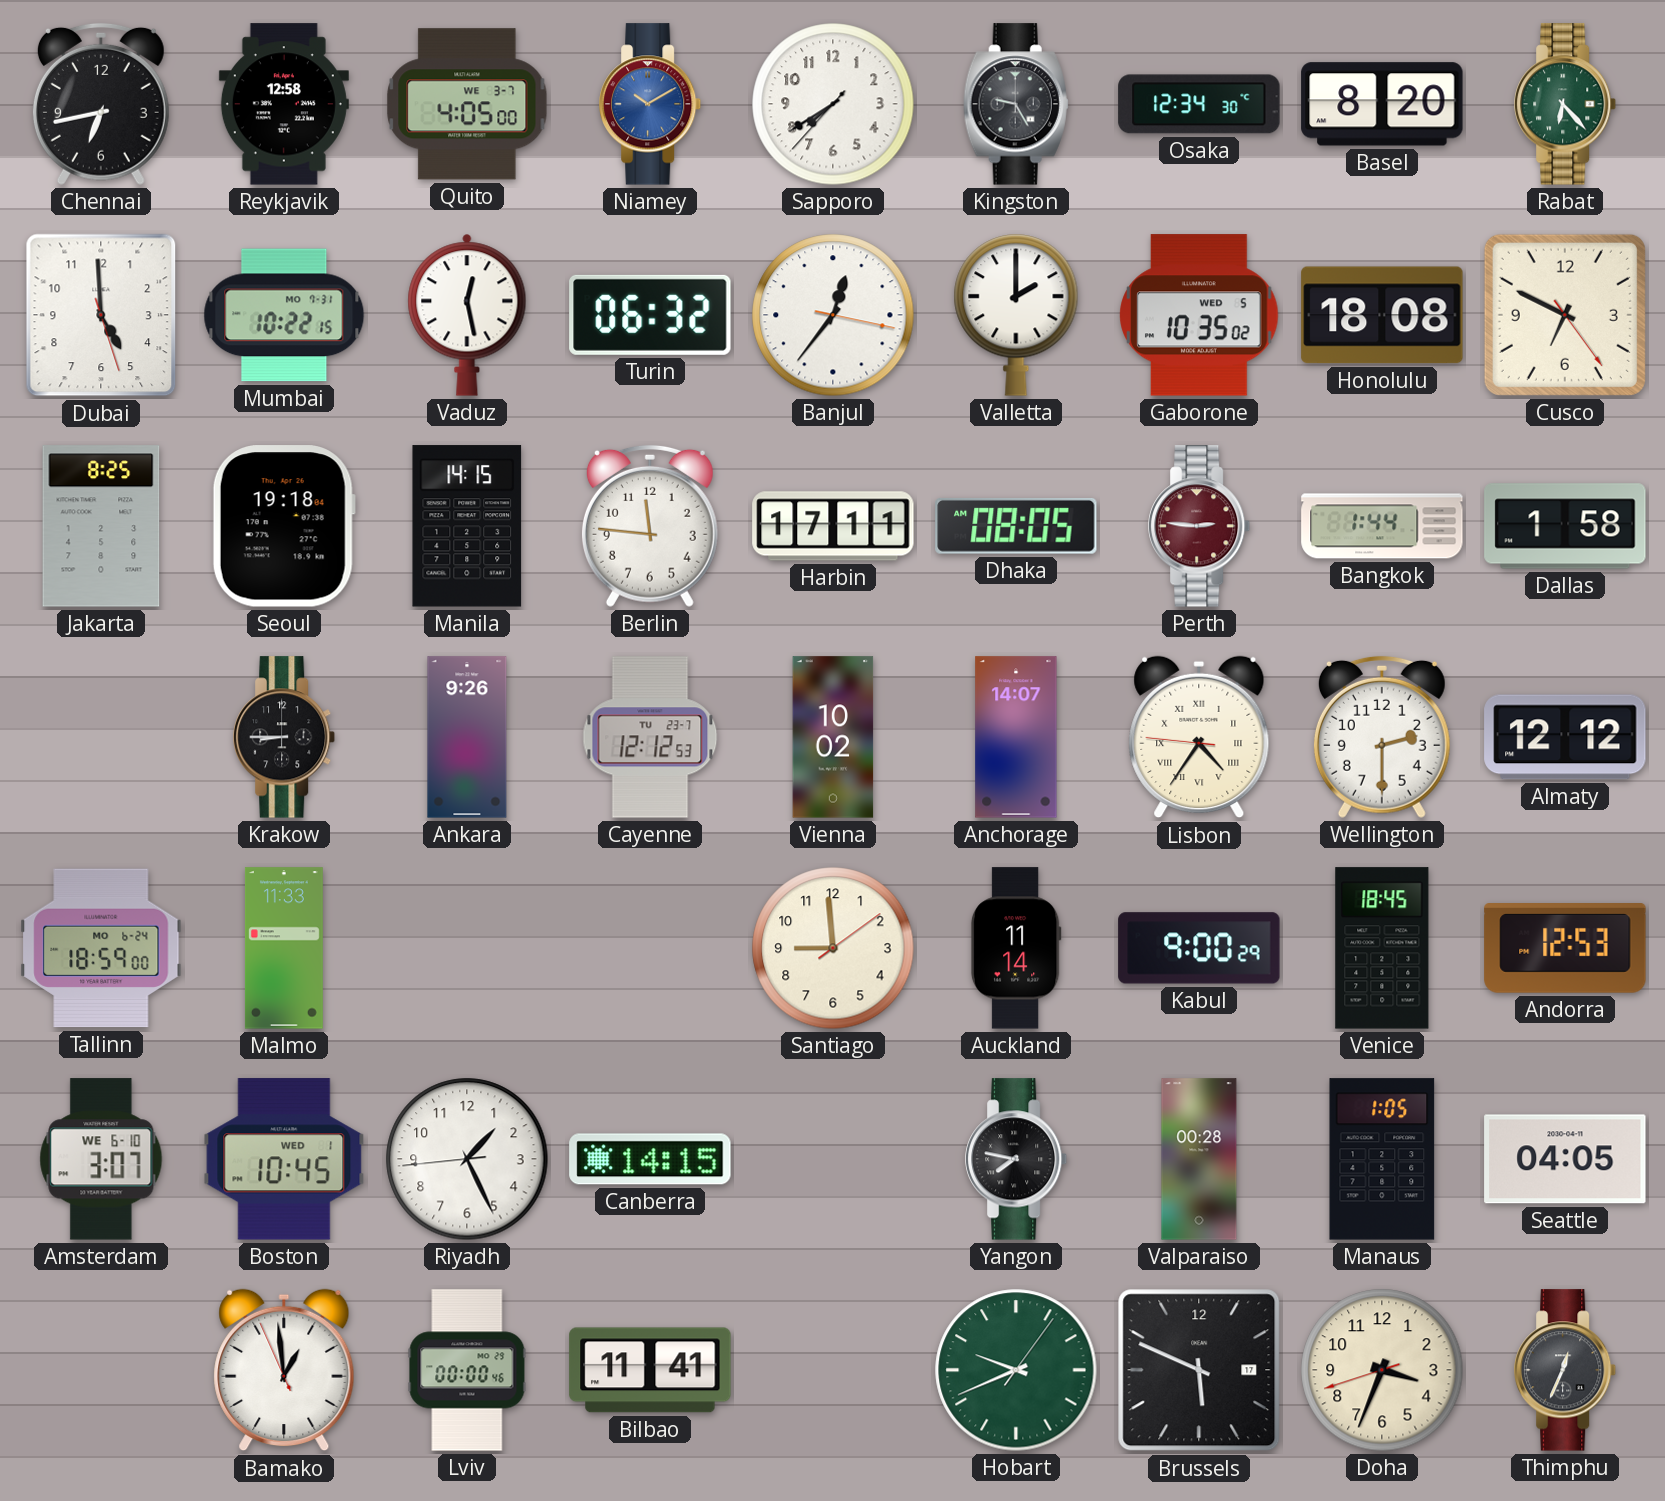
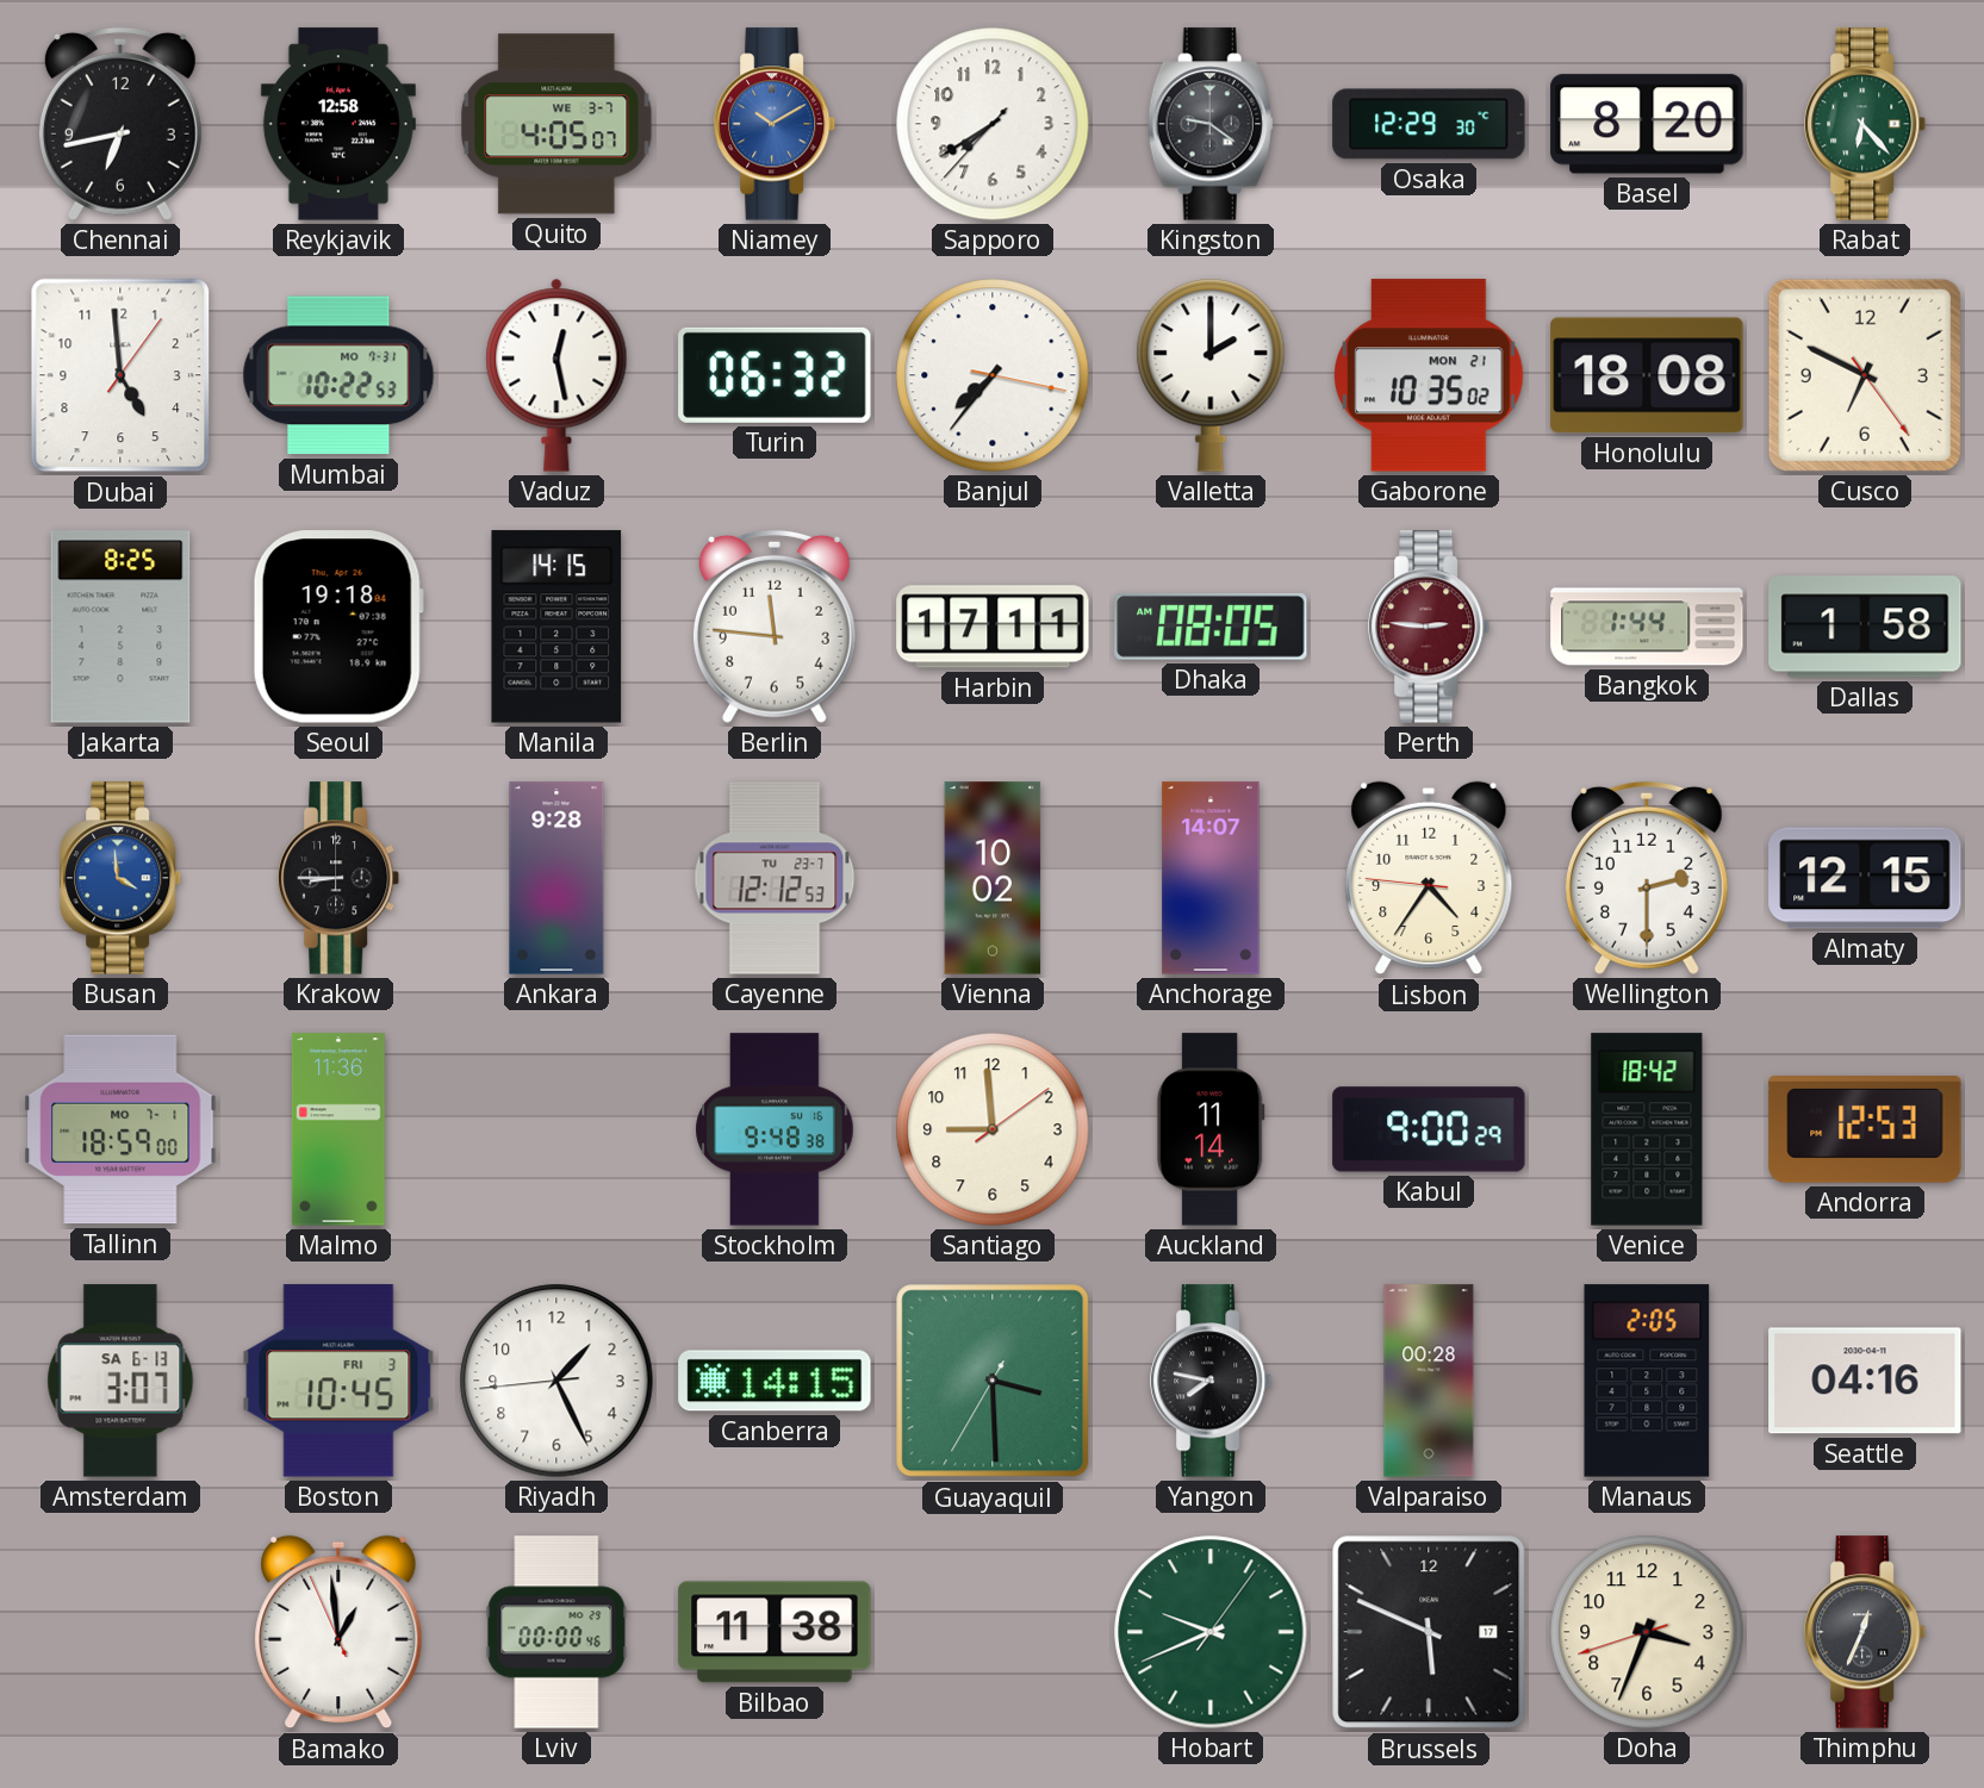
Quito: 4:05:00 -> 4:05:07
Kingston: 9:25 -> 9:21
Osaka: 12:34 -> 12:29
Dubai: 4:59:27 -> 4:59:06
Mumbai: 10:22:15 -> 10:22:53
Banjul: 12:36 -> 7:36
Gaborone date: WED 5 -> MON 21
Busan: none -> 3:59
Ankara: 9:26 -> 9:28
Lisbon numerals: Roman -> Arabic
Almaty: 12:12 -> 12:15
Tallinn date: MO 6-24 -> MO 7-1
Malmo: 11:33 -> 11:36
Stockholm: none -> 9:48
Venice: 18:45 -> 18:42
Amsterdam date: WE 6-10 -> SA 6-13
Boston date: WED 1 -> FRI 3
Guayaquil: none -> 3:29
Manaus: 1:05 -> 2:05
Seattle: 04:05 -> 04:16
Bilbao: 11:41 -> 11:38
